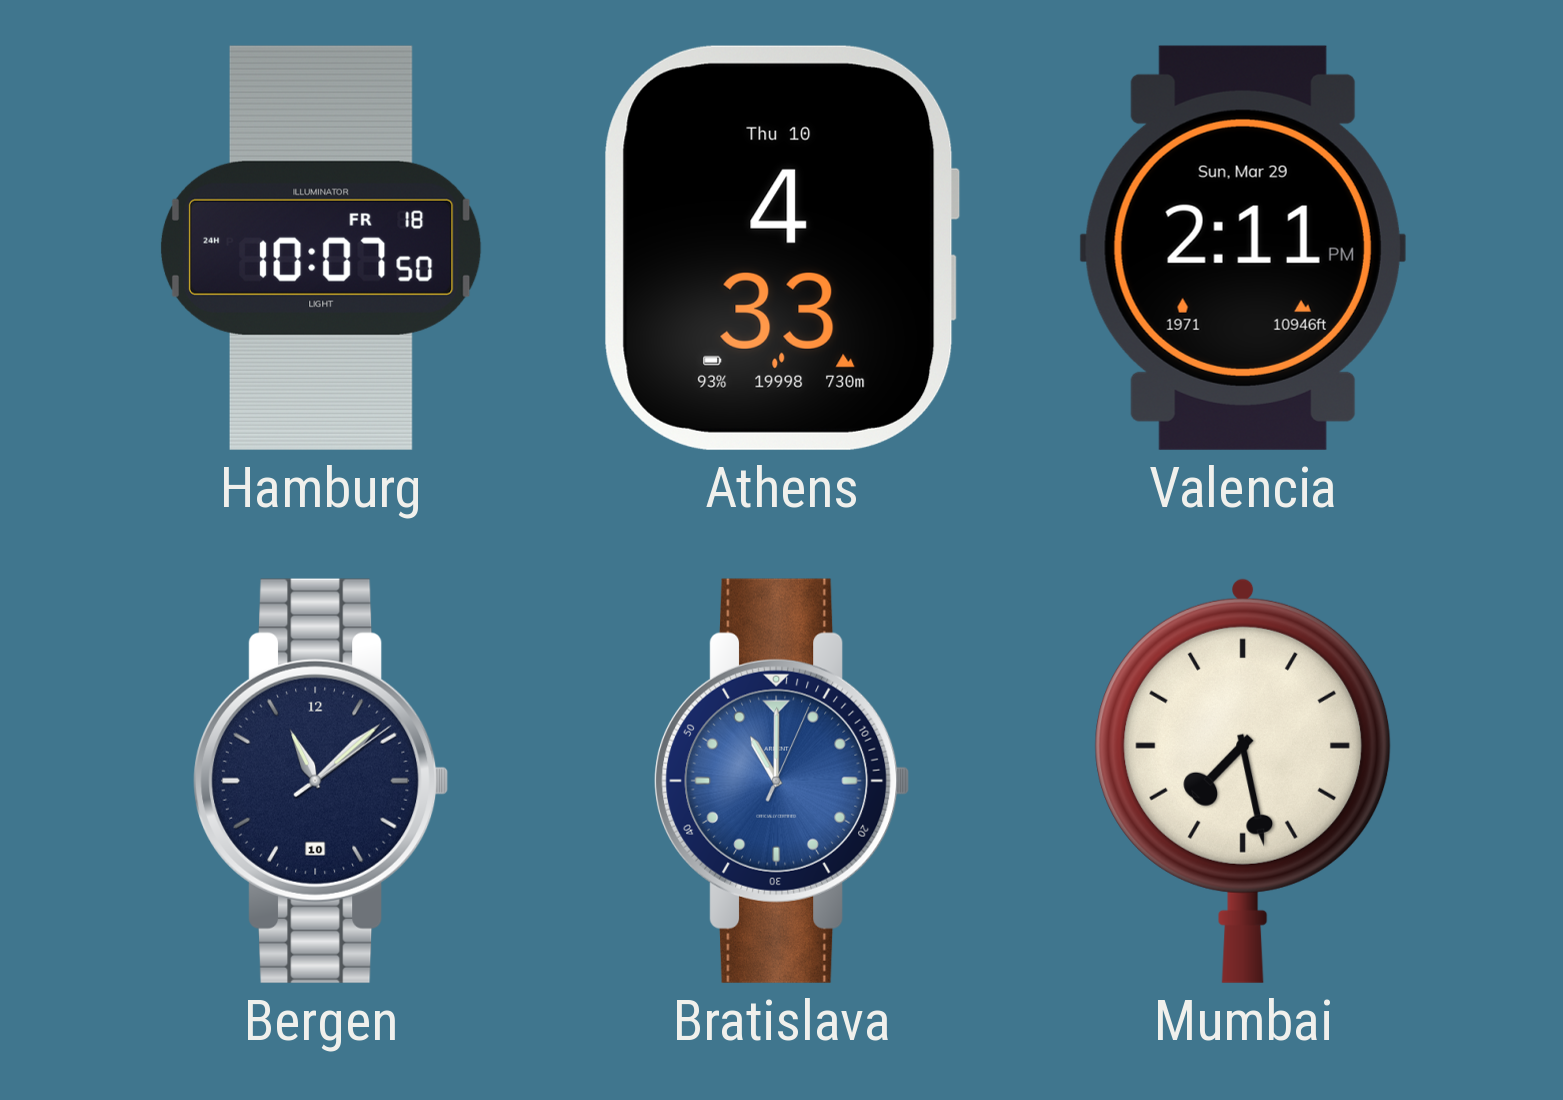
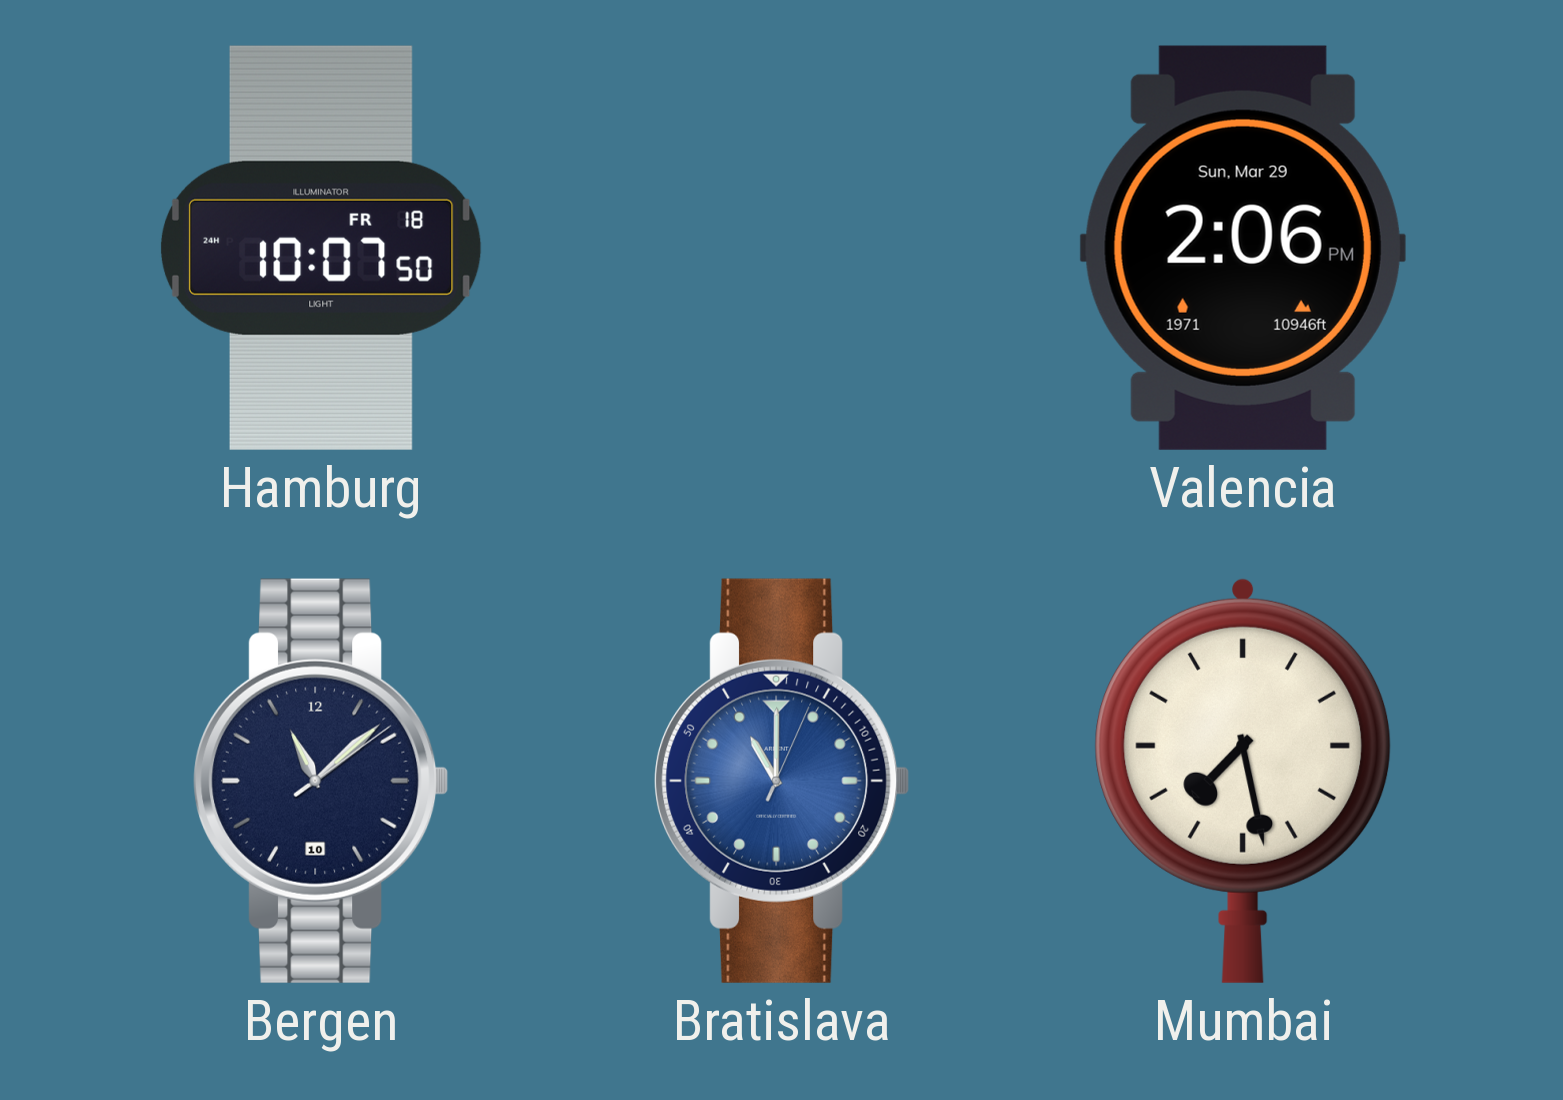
Athens: 4:33 -> none
Valencia: 2:11 -> 2:06
